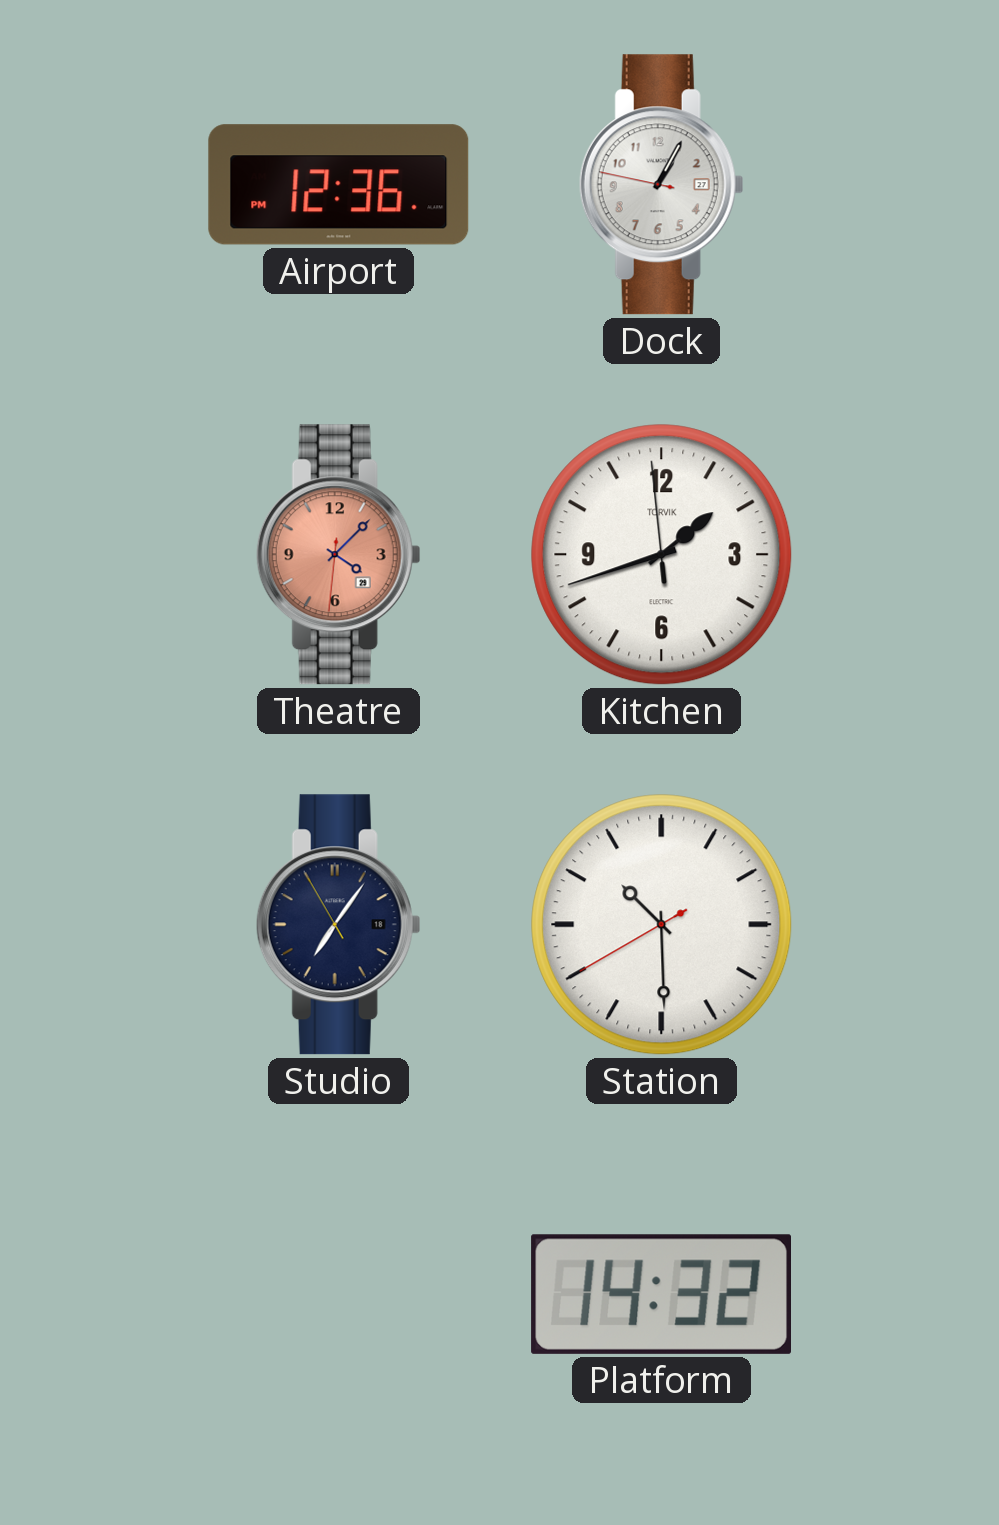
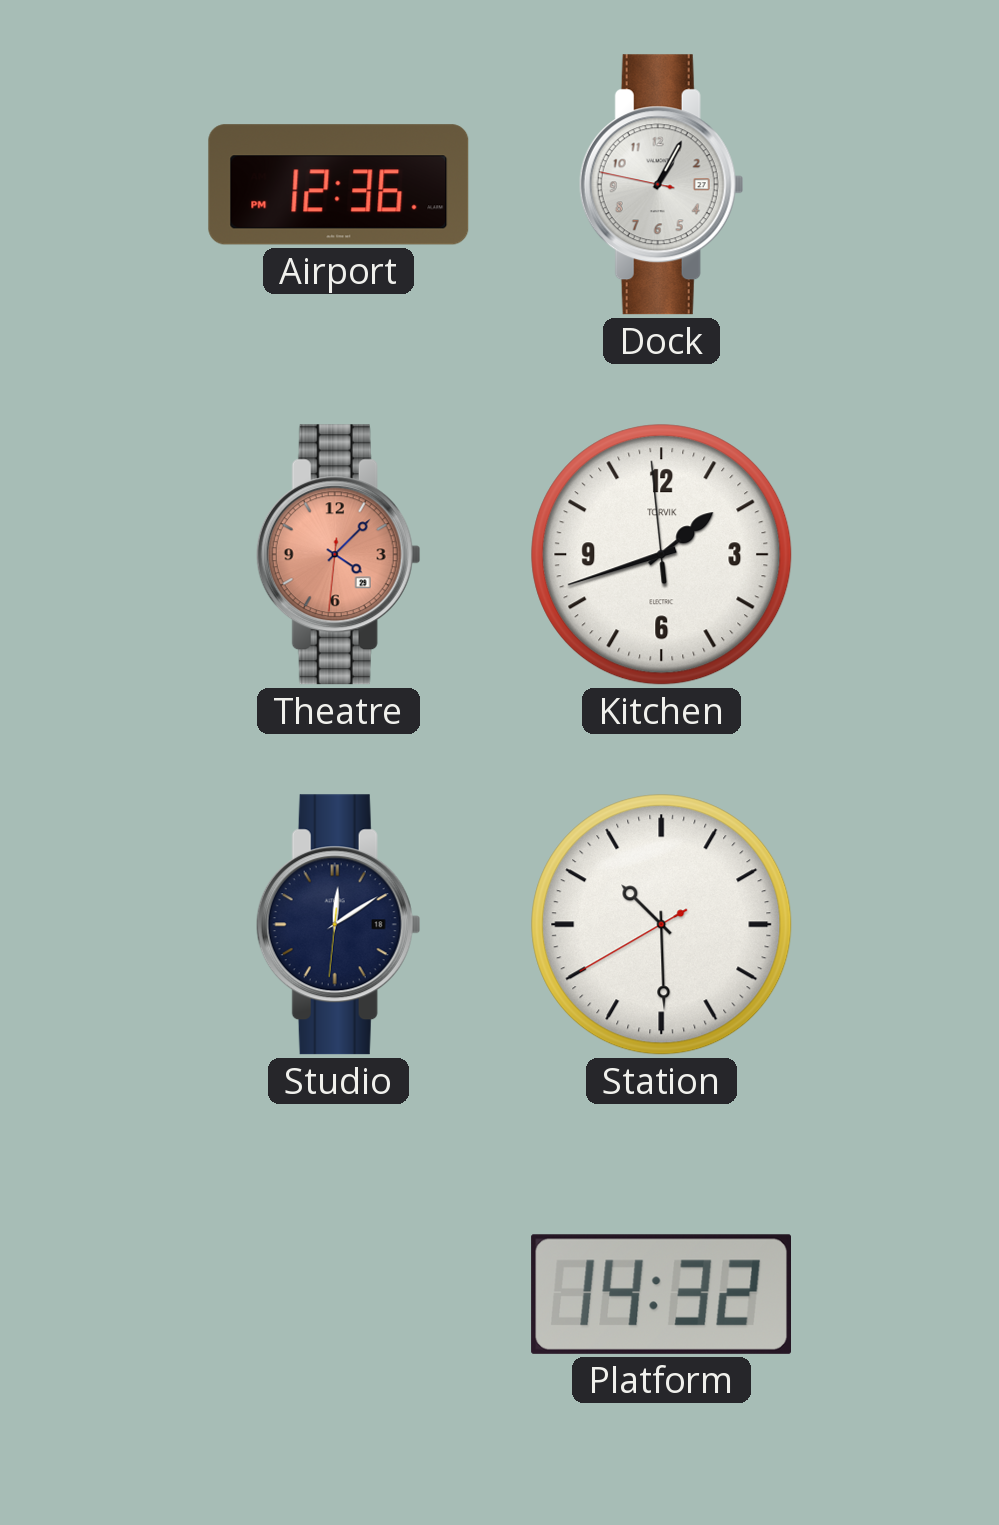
Studio: 7:05 -> 12:09
